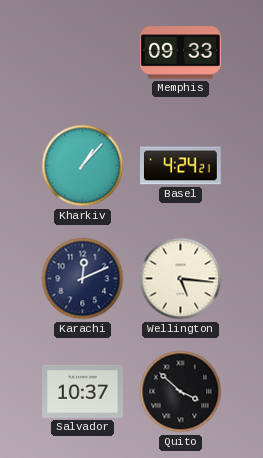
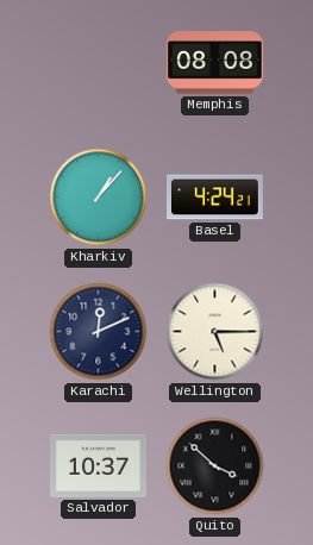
Memphis: 09:33 -> 08:08
Wellington: 5:16 -> 5:15
